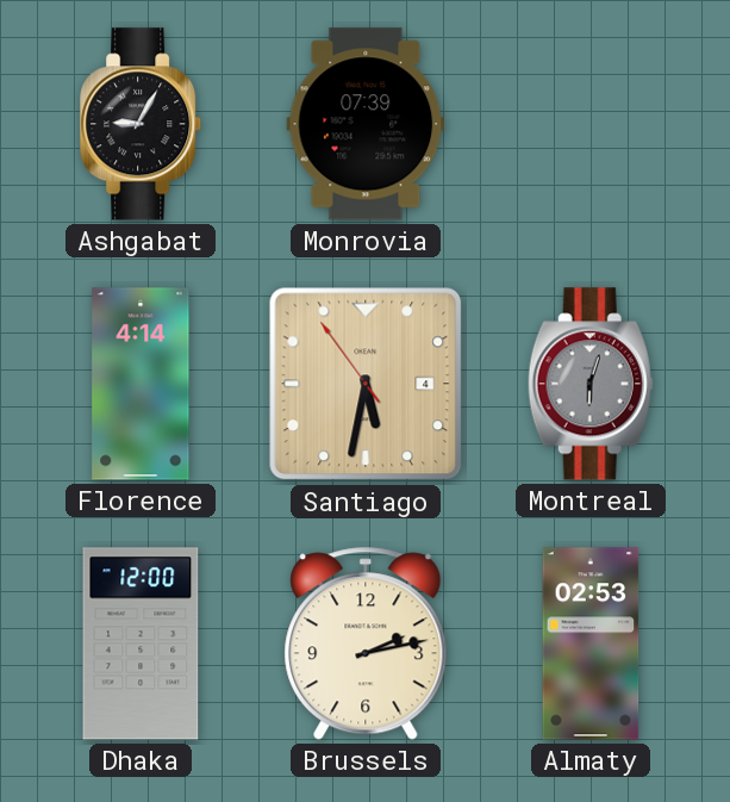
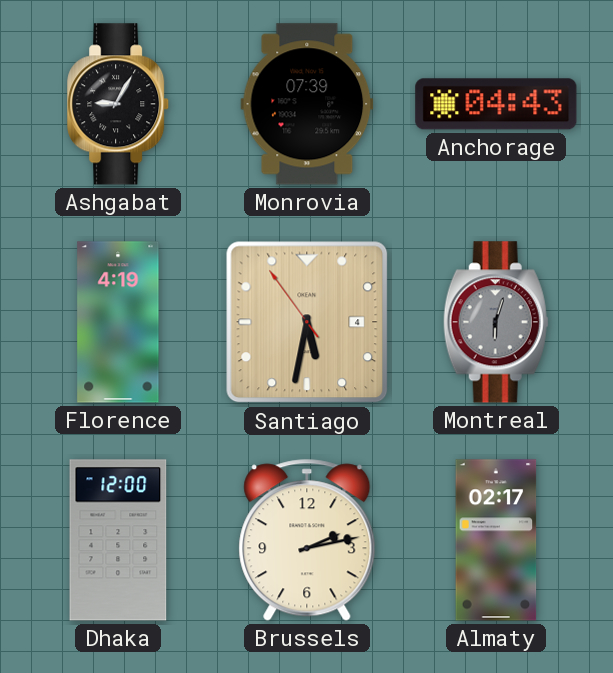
Anchorage: none -> 04:43
Florence: 4:14 -> 4:19
Almaty: 02:53 -> 02:17
